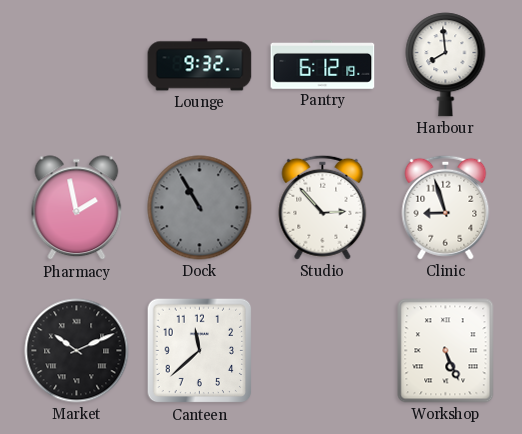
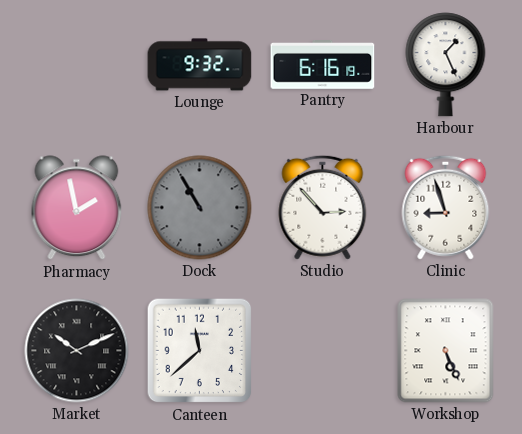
Pantry: 6:12 -> 6:16
Harbour: 7:59 -> 1:26
